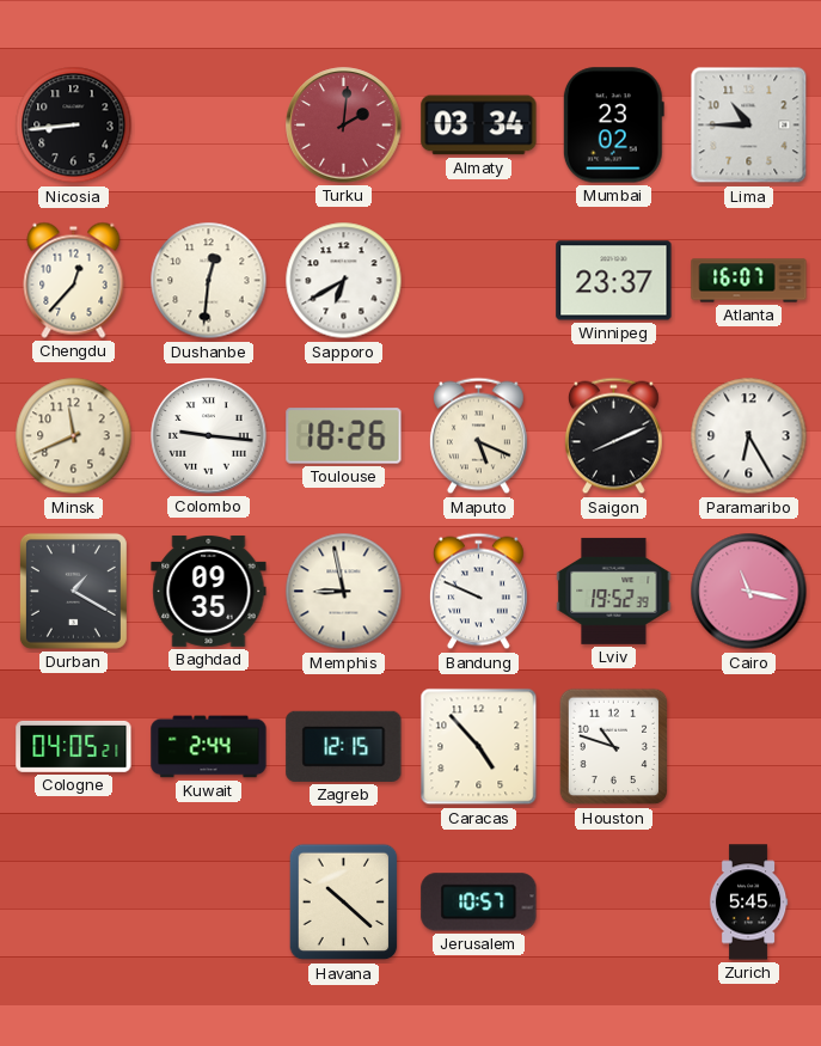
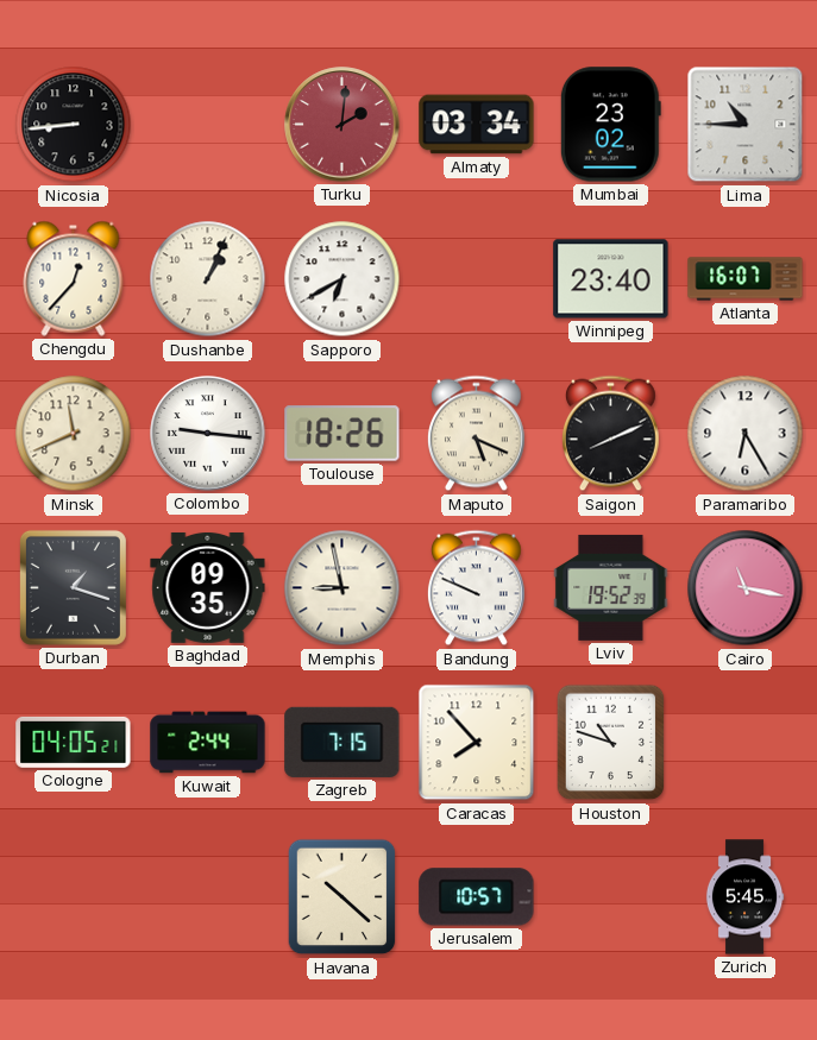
Dushanbe: 12:31 -> 1:04
Winnipeg: 23:37 -> 23:40
Durban: 1:20 -> 1:18
Zagreb: 12:15 -> 7:15
Caracas: 4:53 -> 7:53
